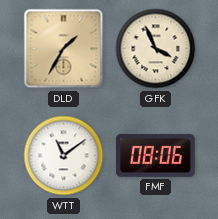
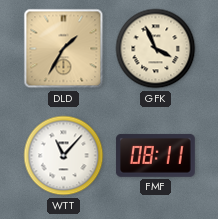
WTT: 11:09 -> 11:07
FMF: 08:06 -> 08:11
